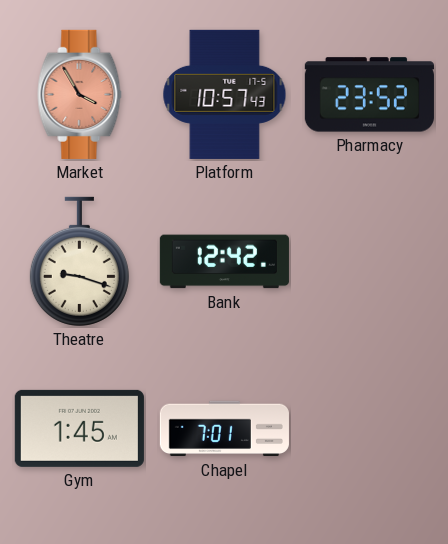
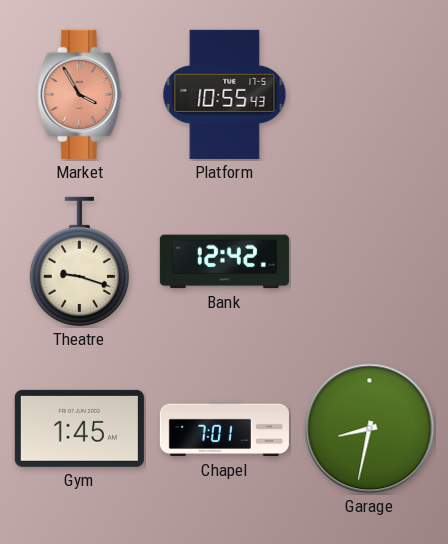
Platform: 10:57 -> 10:55
Pharmacy: 23:52 -> none
Garage: none -> 8:32
